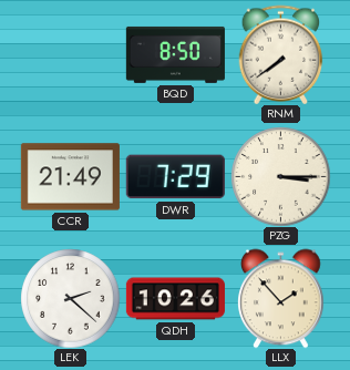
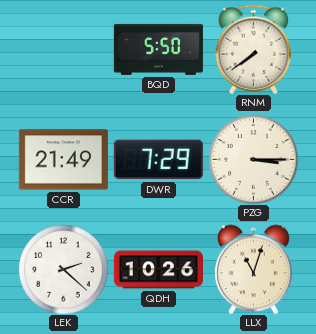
BQD: 8:50 -> 5:50
LLX: 1:53 -> 11:03
